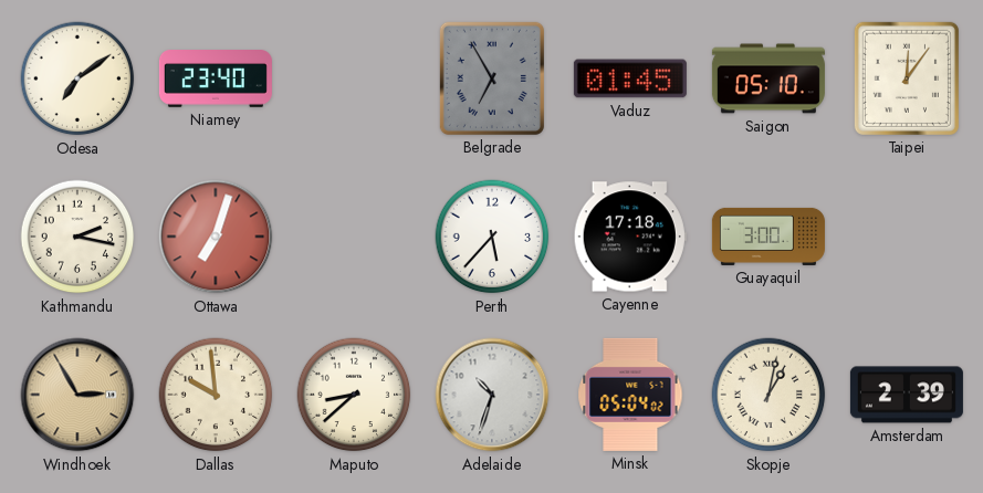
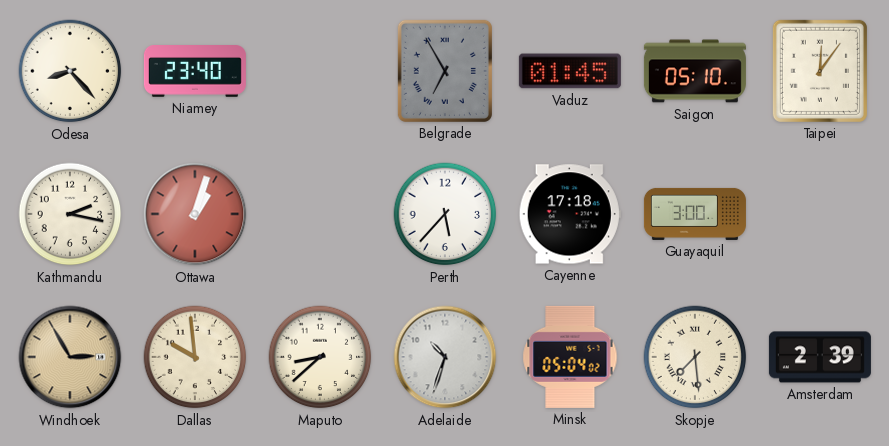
Odesa: 7:09 -> 8:23
Ottawa: 7:03 -> 1:03
Skopje: 1:02 -> 7:29
